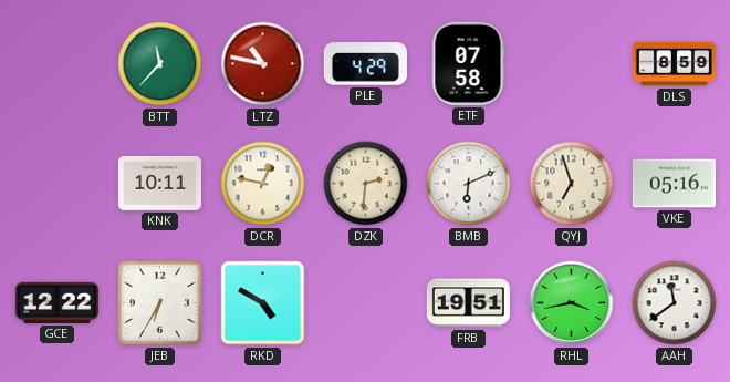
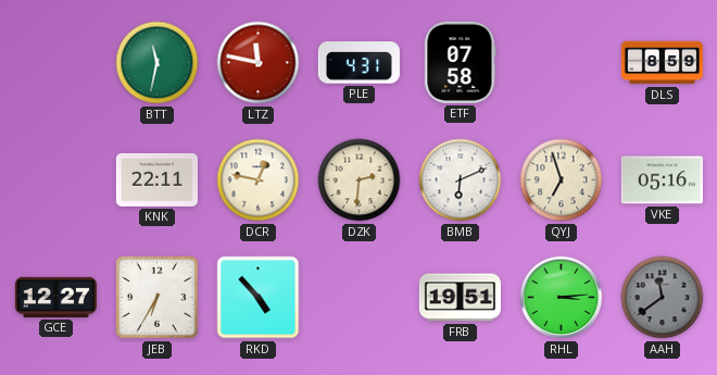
BTT: 11:37 -> 11:32
LTZ: 10:47 -> 11:47
PLE: 4:29 -> 4:31
KNK: 10:11 -> 22:11
GCE: 12:22 -> 12:27
RKD: 4:50 -> 4:53
RHL: 3:43 -> 3:14
AAH dial: white -> grey
